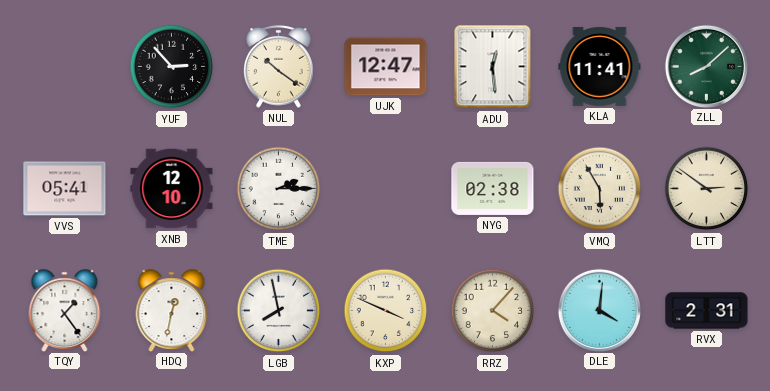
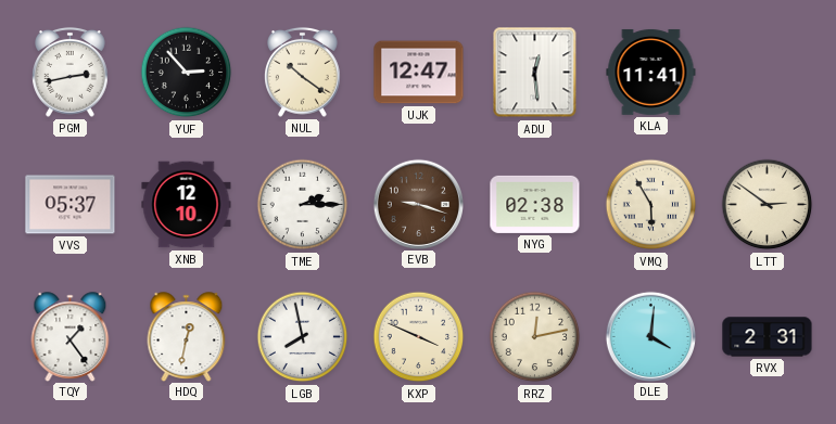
PGM: none -> 2:43
ZLL: 8:08 -> none
VVS: 05:41 -> 05:37
EVB: none -> 9:18
RRZ: 4:07 -> 12:13
